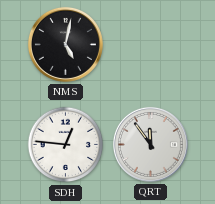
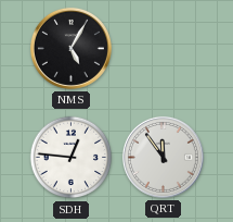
NMS: 5:02 -> 5:05
